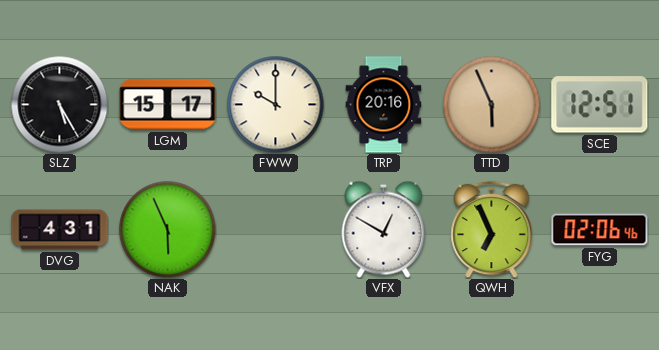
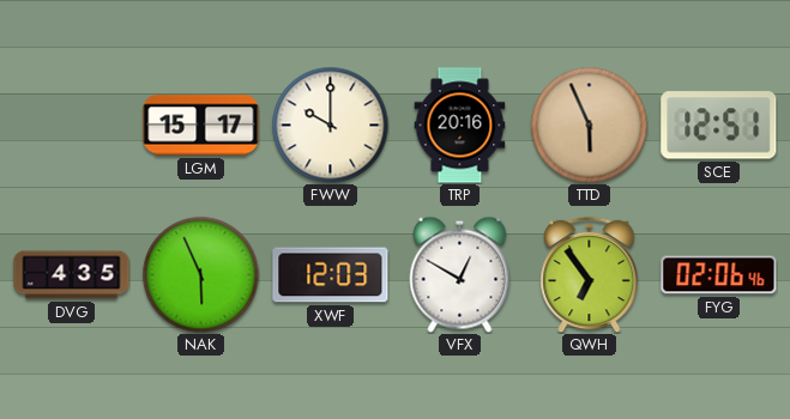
SLZ: 5:25 -> none
DVG: 4:31 -> 4:35
XWF: none -> 12:03
QWH: 6:56 -> 6:54
